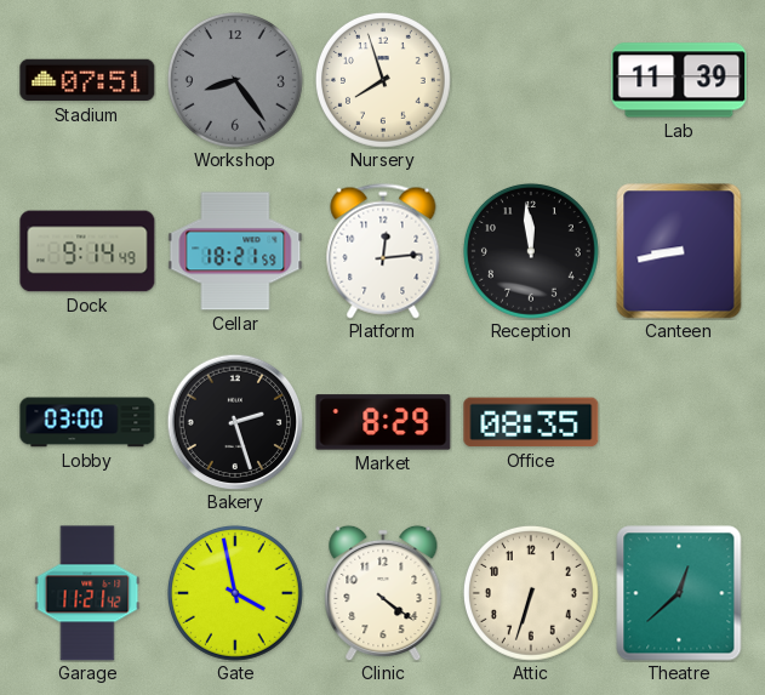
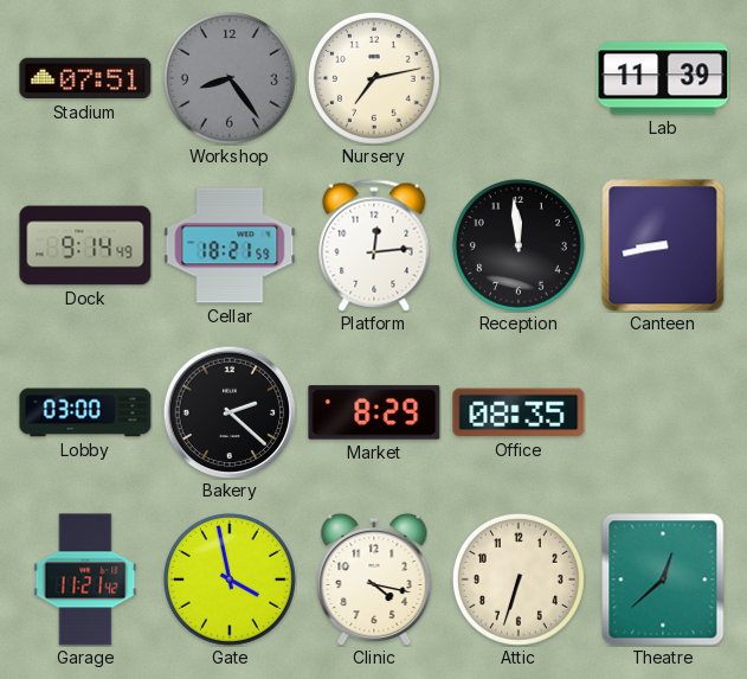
Nursery: 7:57 -> 7:13
Bakery: 2:27 -> 2:22
Clinic: 4:21 -> 4:17
